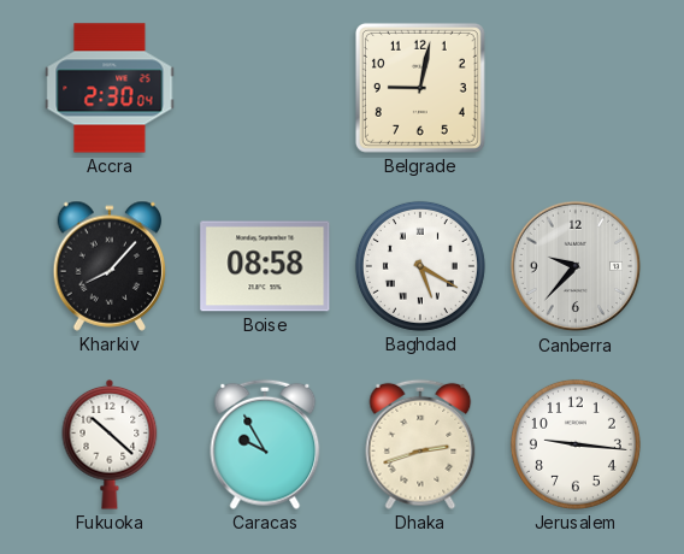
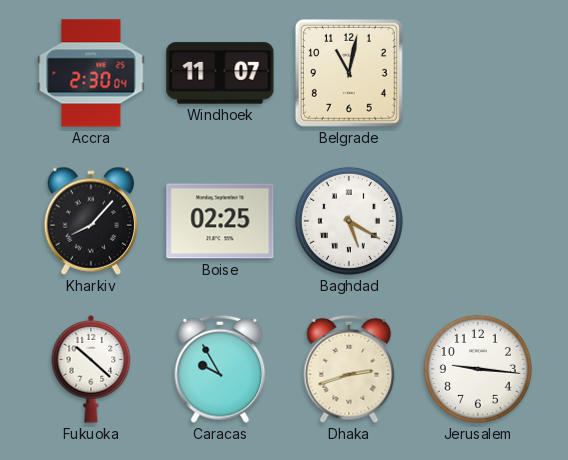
Windhoek: none -> 11:07
Belgrade: 9:02 -> 11:02
Boise: 08:58 -> 02:25
Canberra: 9:37 -> none
